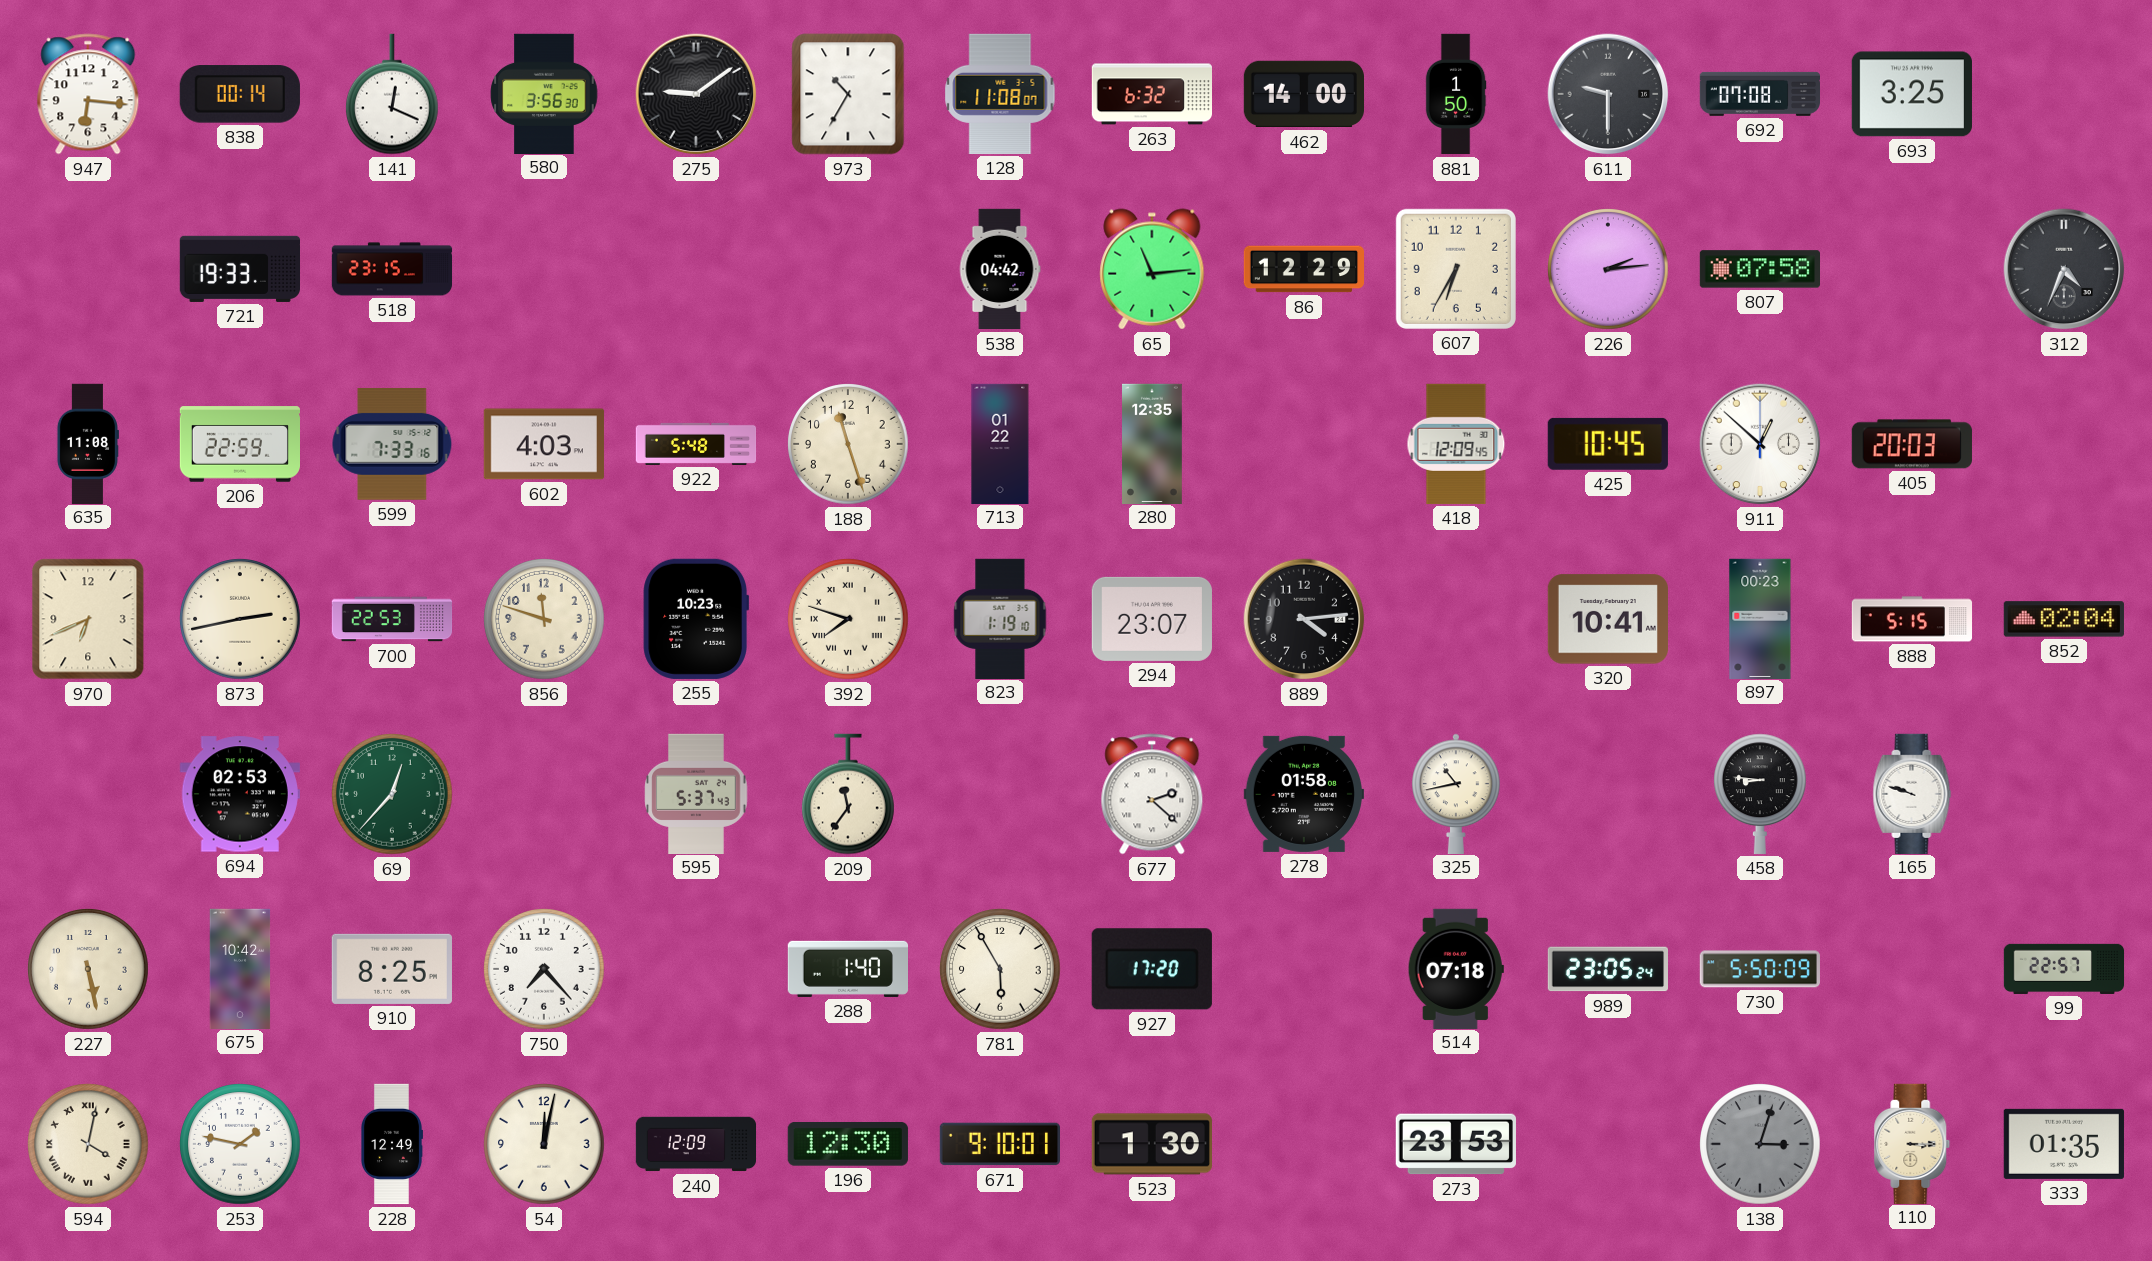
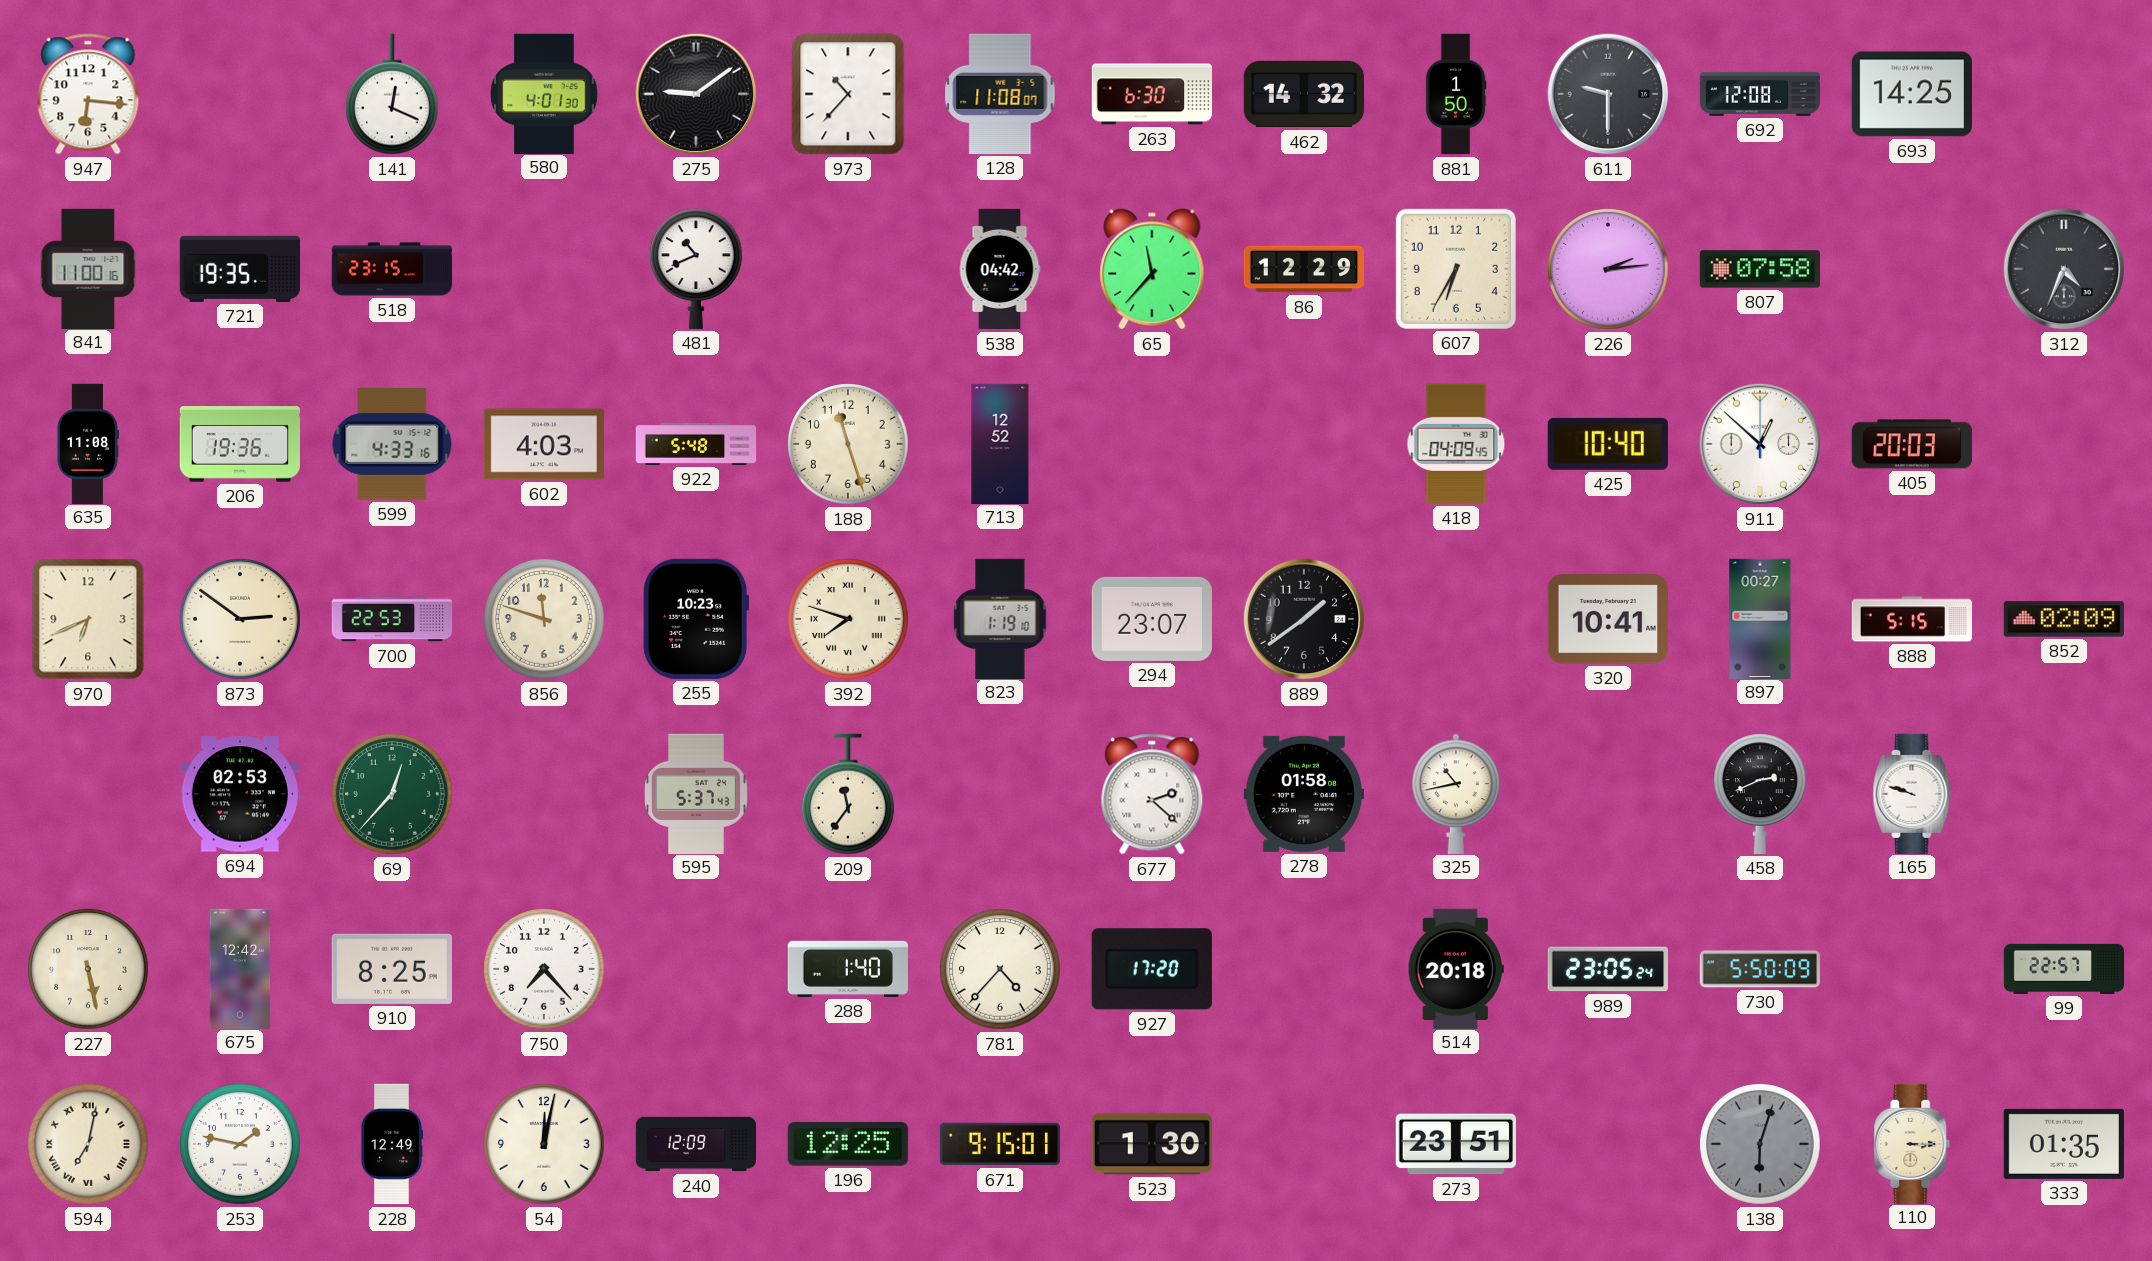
838: 00:14 -> none
580: 3:56 -> 4:01
973: 10:35 -> 10:37
263: 6:32 -> 6:30
462: 14:00 -> 14:32
692: 07:08 -> 12:08
693: 3:25 -> 14:25
841: none -> 11:00
721: 19:33 -> 19:35
481: none -> 10:41
65: 11:14 -> 11:37
206: 22:59 -> 19:36
599: 7:33 -> 4:33
713: 01:22 -> 12:52
280: 12:35 -> none
418: 12:09 -> 04:09
425: 10:45 -> 10:40
873: 2:43 -> 2:51
889: 4:14 -> 1:39
897: 00:23 -> 00:27
852: 02:04 -> 02:09
458: 8:46 -> 2:41
675: 10:42 -> 12:42
781: 5:55 -> 4:37
514: 07:18 -> 20:18
594: 4:02 -> 7:02
196: 12:30 -> 12:25
671: 9:10 -> 9:15
273: 23:53 -> 23:51
138: 3:03 -> 6:03
